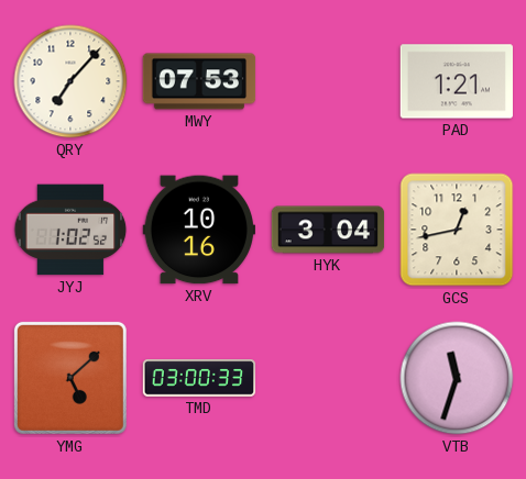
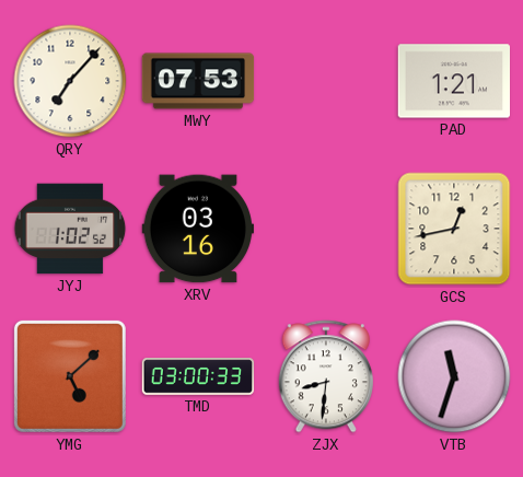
XRV: 10:16 -> 03:16
HYK: 3:04 -> none
ZJX: none -> 8:31
